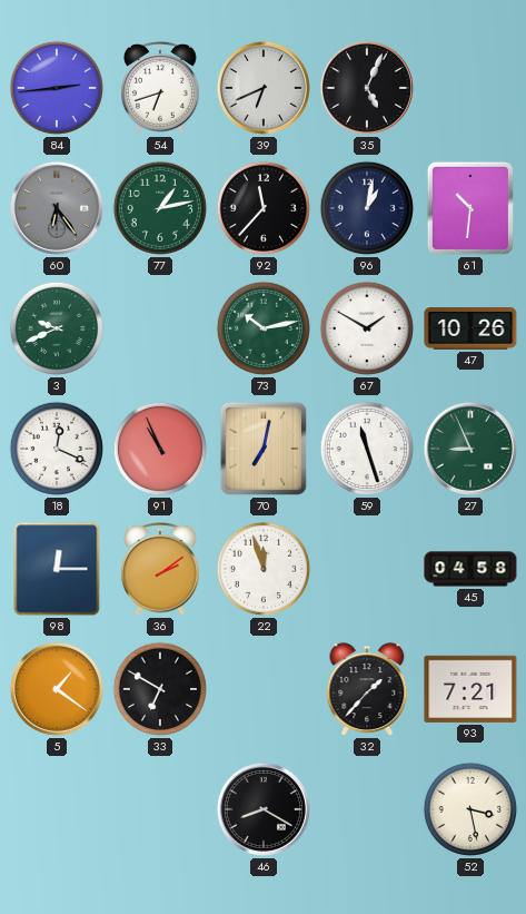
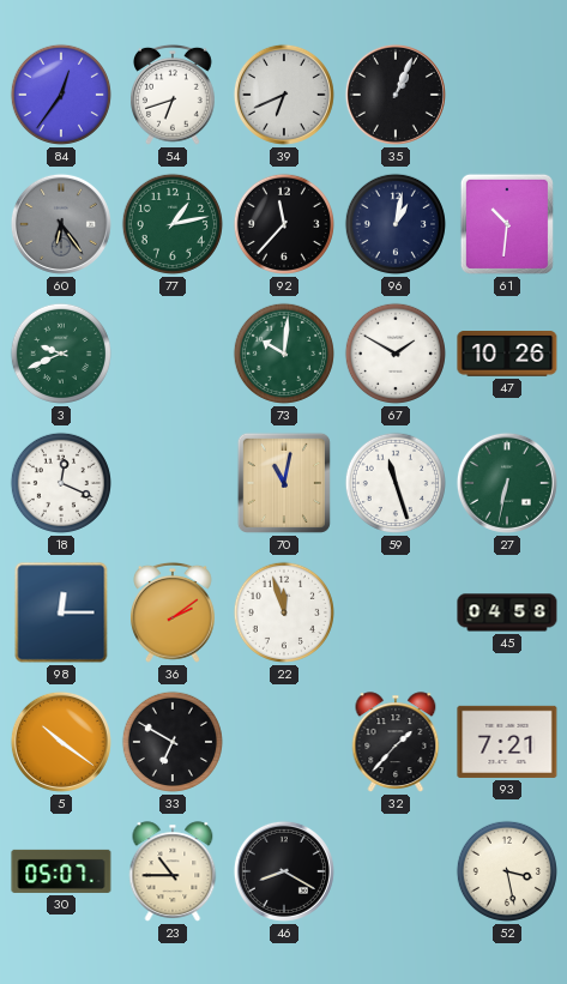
84: 2:44 -> 12:36
35: 5:04 -> 1:04
73: 10:13 -> 10:01
91: 10:56 -> none
70: 7:02 -> 11:02
27: 8:56 -> 6:32
5: 1:21 -> 10:21
30: none -> 05:07
23: none -> 10:45
